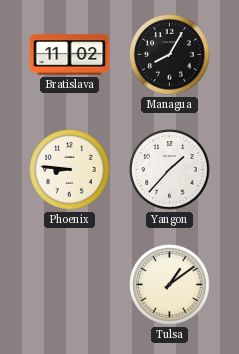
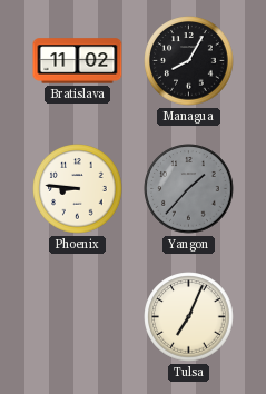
Yangon dial: white -> grey
Tulsa: 1:09 -> 7:04
